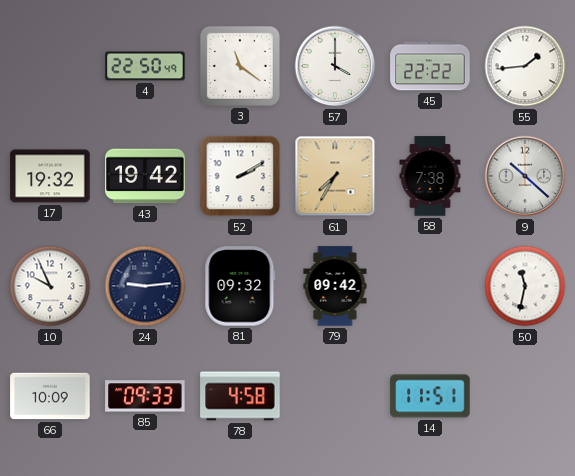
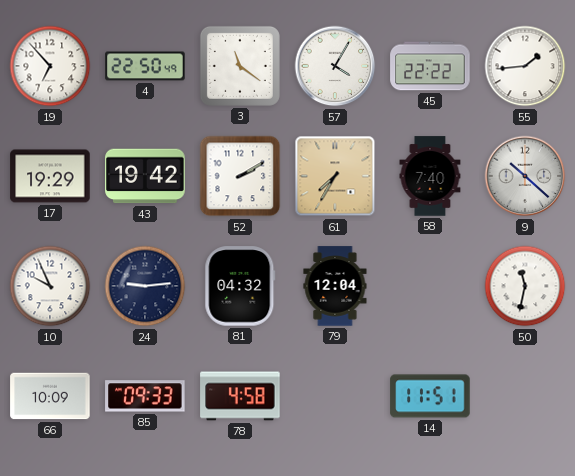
19: none -> 6:53
57: 4:00 -> 4:05
17: 19:32 -> 19:29
58: 7:38 -> 7:40
81: 09:32 -> 04:32
79: 09:42 -> 12:04
